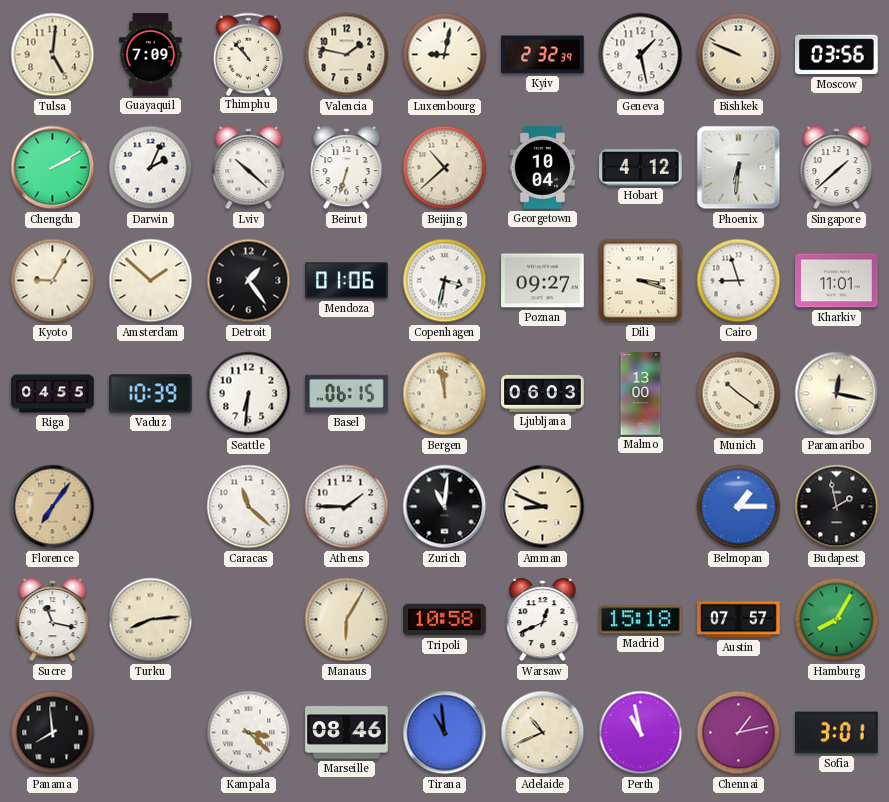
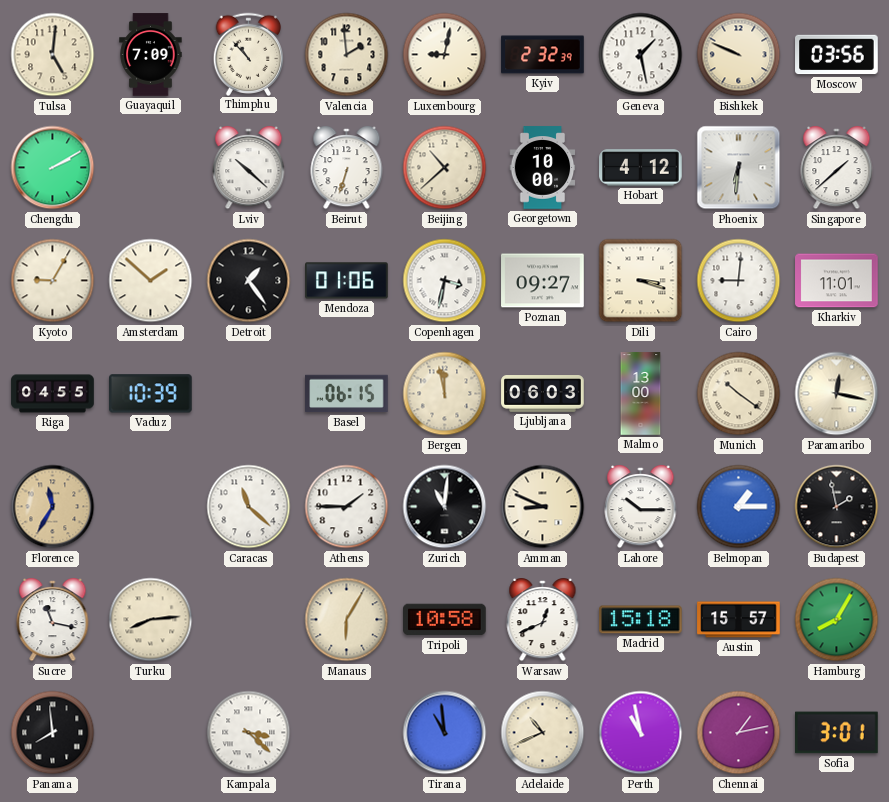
Valencia: 1:47 -> 1:59
Darwin: 2:04 -> none
Georgetown: 10:04 -> 10:00
Cairo: 8:57 -> 9:01
Seattle: 6:31 -> none
Florence: 7:06 -> 11:35
Lahore: none -> 10:15
Austin: 07:57 -> 15:57
Marseille: 08:46 -> none
